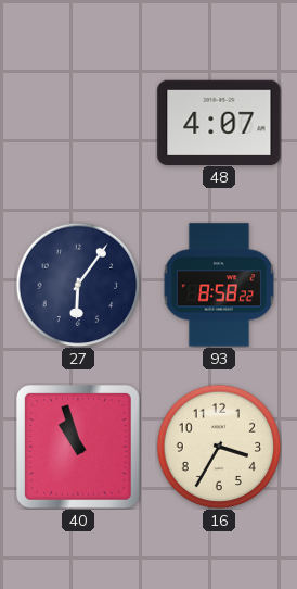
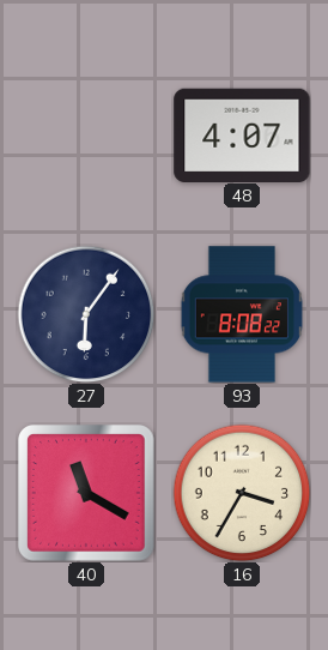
93: 8:58 -> 8:08
40: 10:57 -> 11:20
